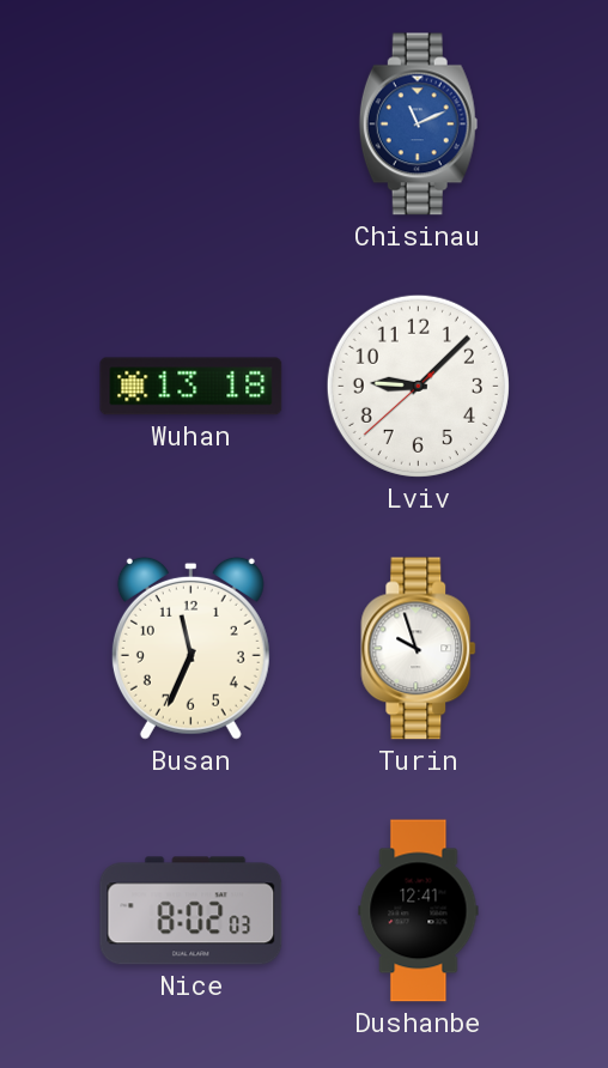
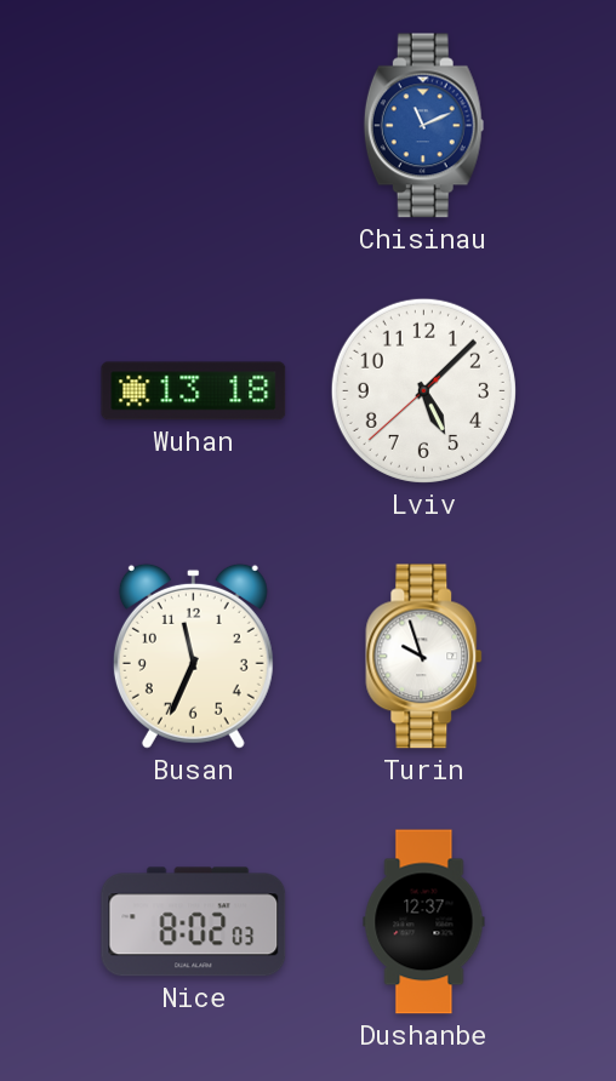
Lviv: 9:07 -> 5:07
Dushanbe: 12:41 -> 12:37
